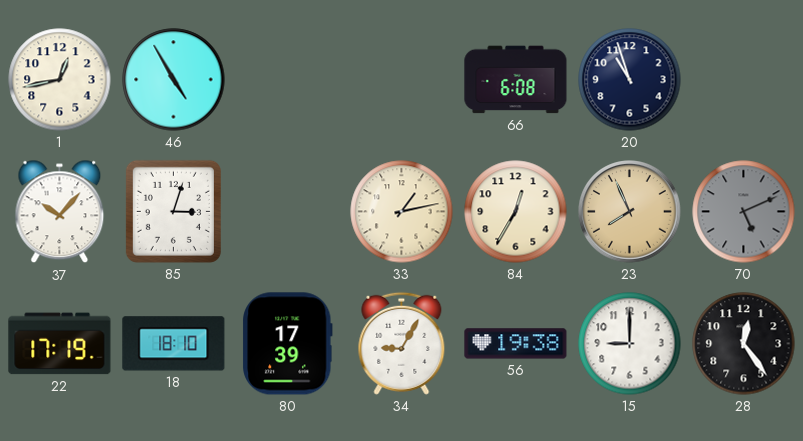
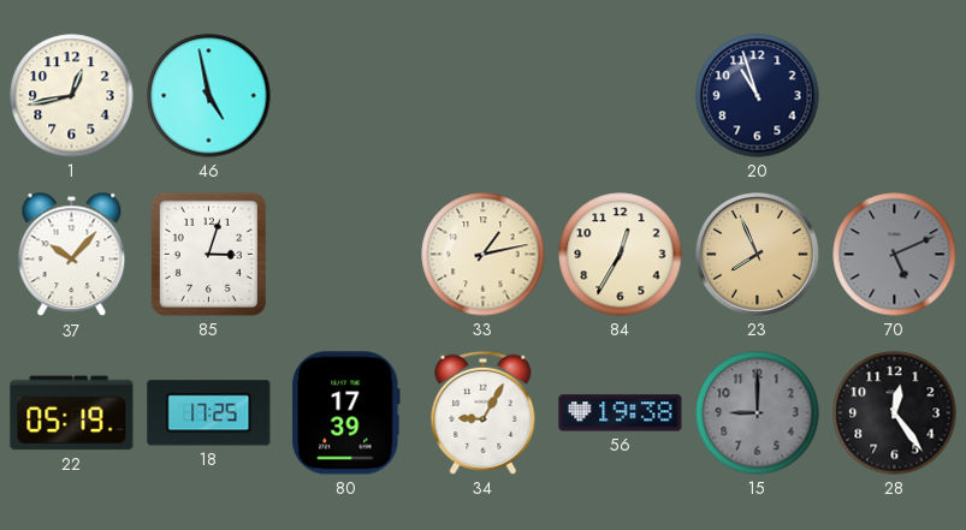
46: 4:55 -> 4:58
66: 6:08 -> none
22: 17:19 -> 05:19
18: 18:10 -> 17:25
15 dial: white -> grey
